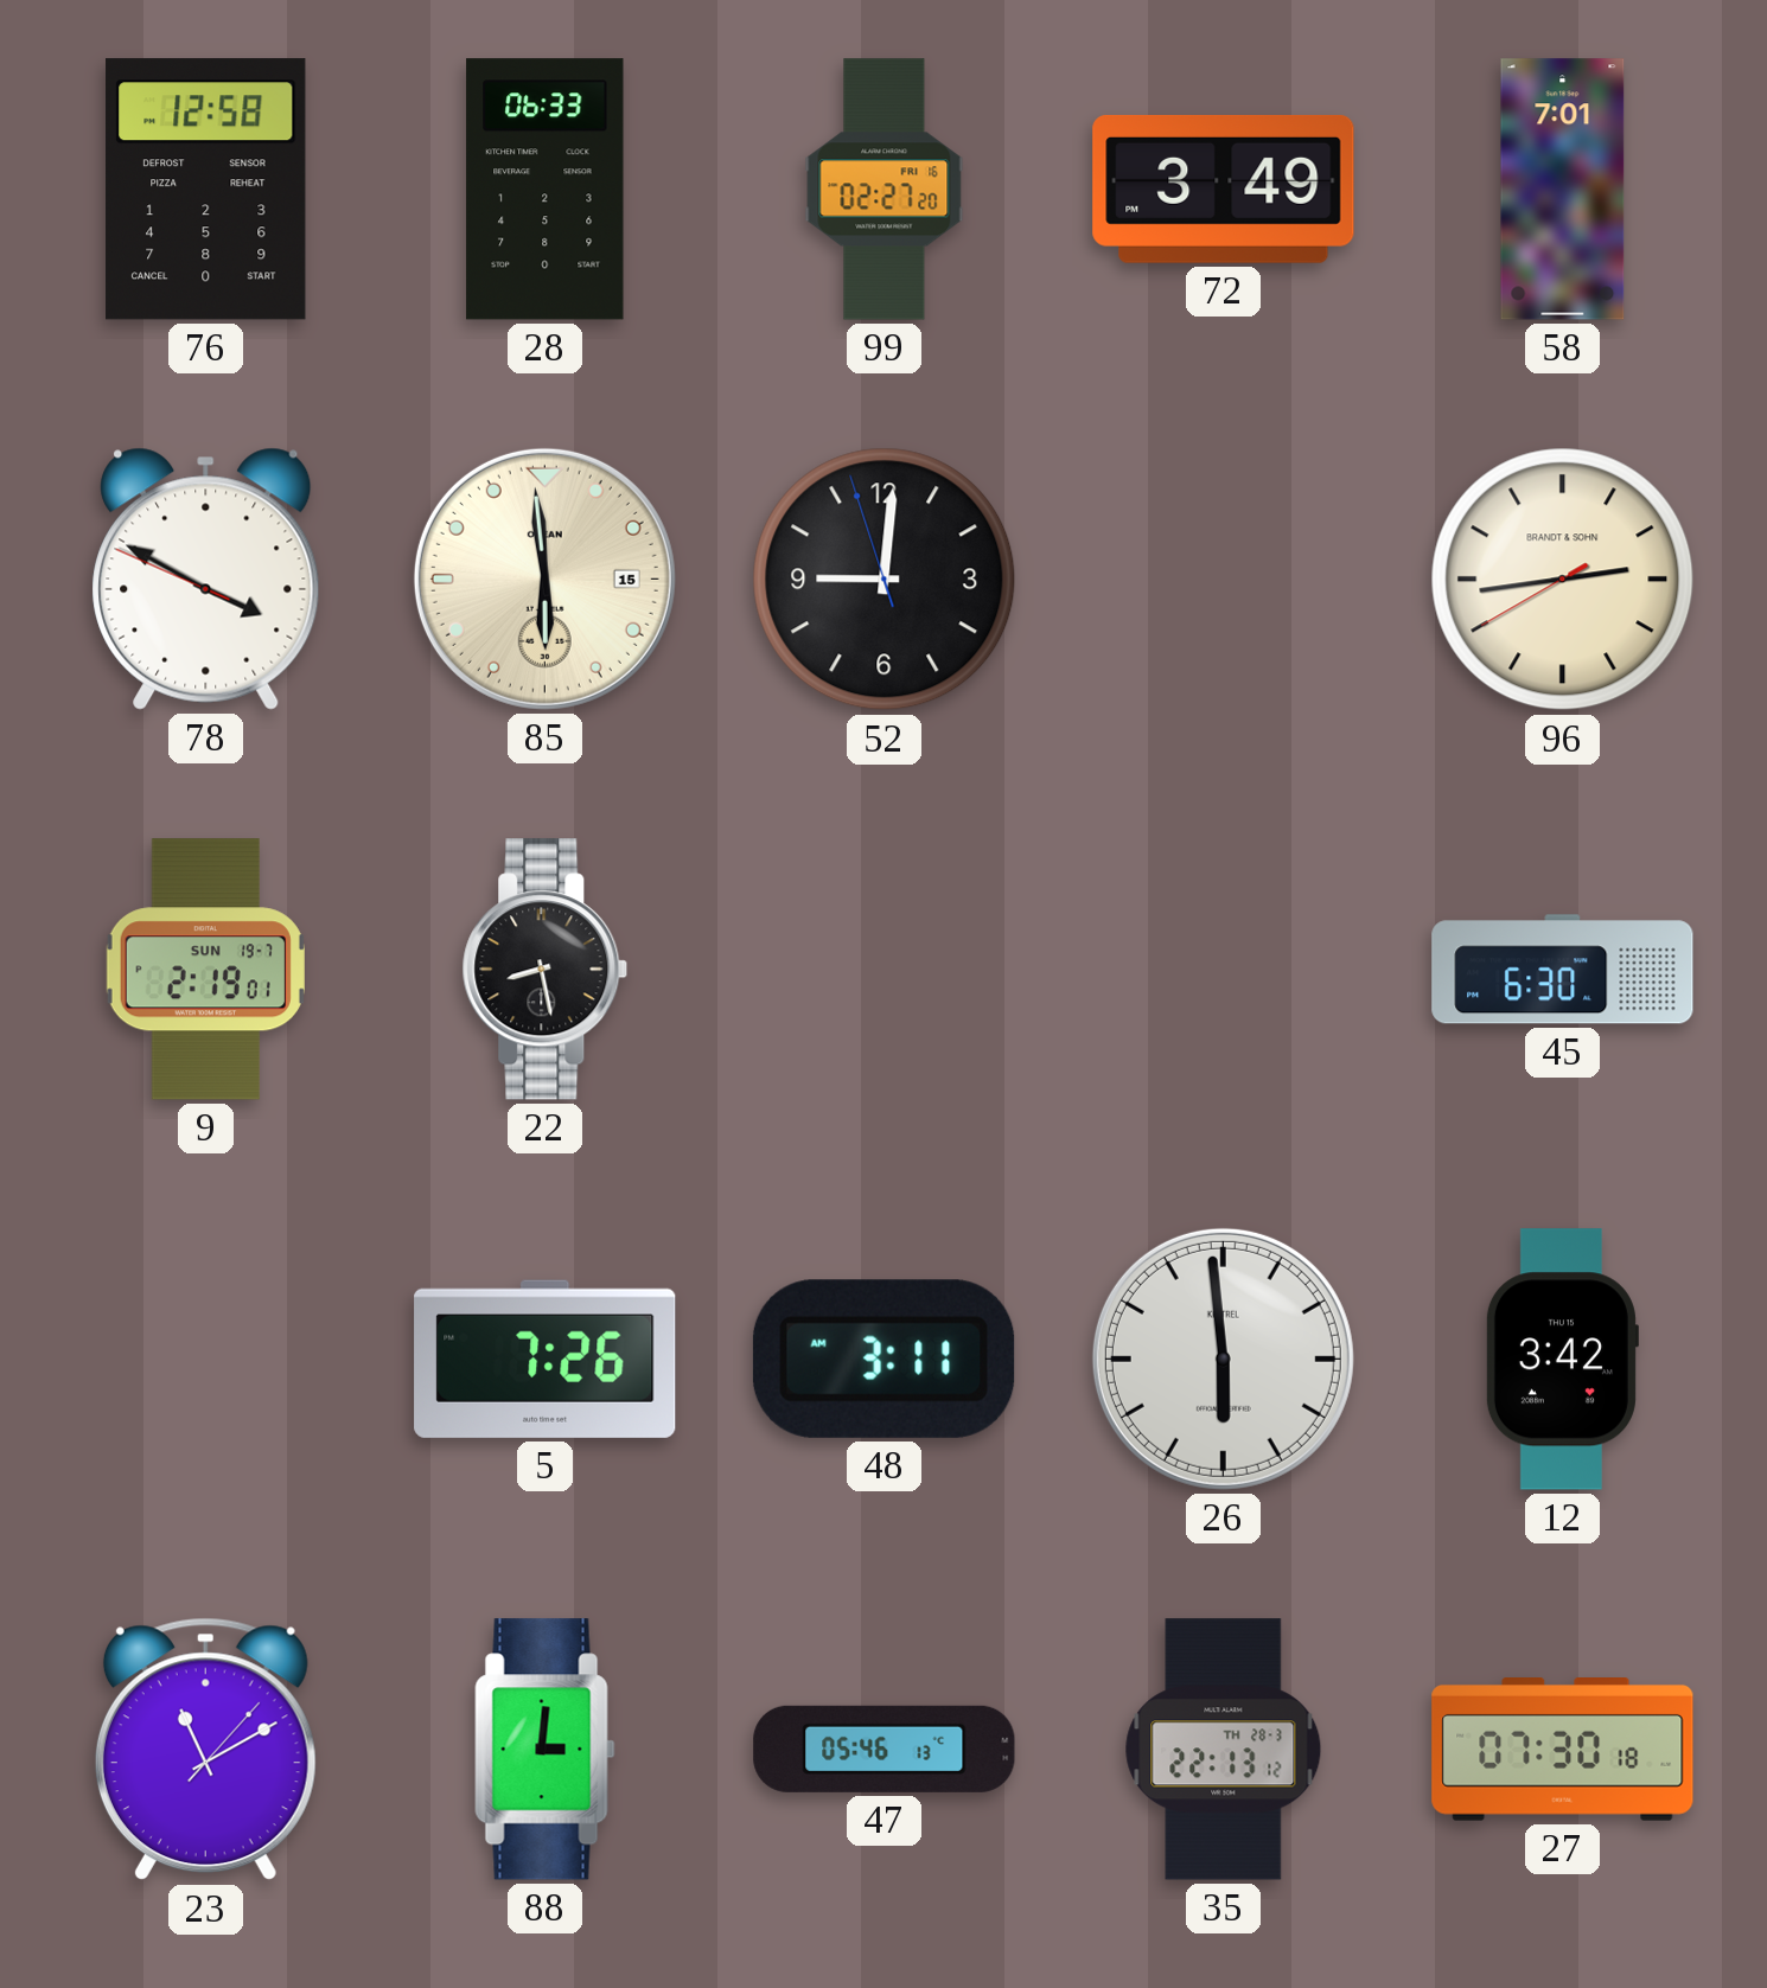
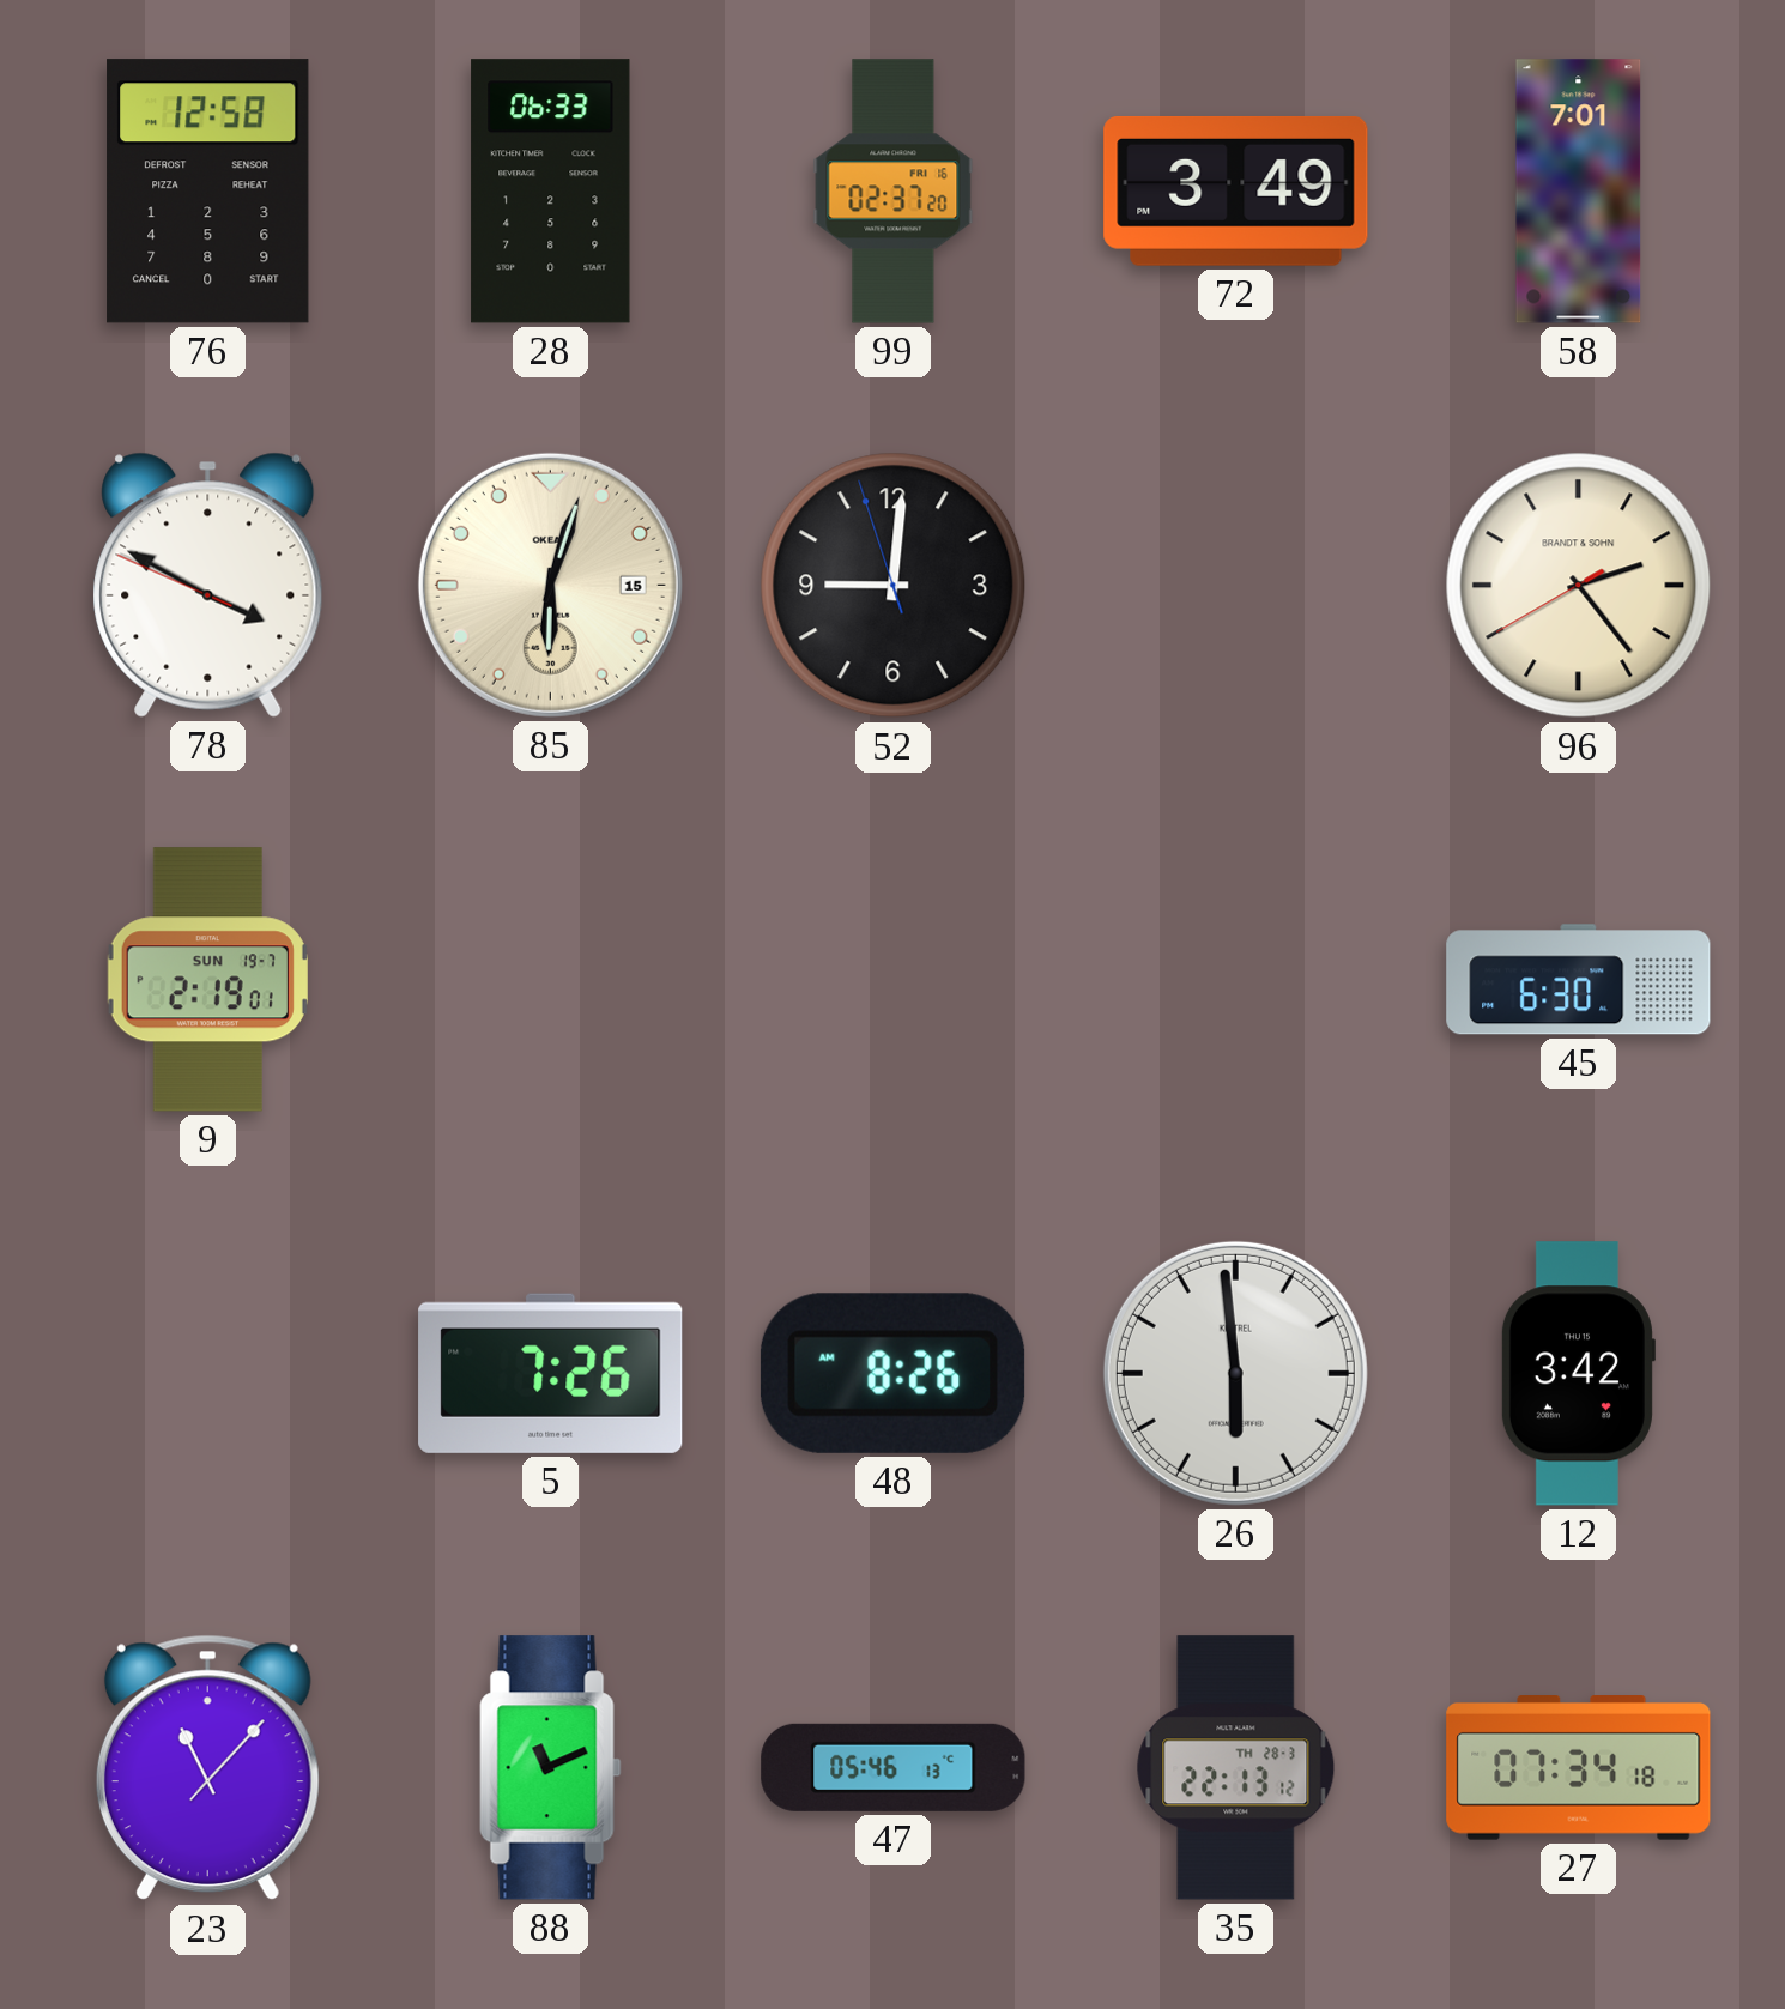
99: 02:27 -> 02:37
85: 5:59 -> 6:03
96: 2:43 -> 2:23
22: 8:28 -> none
48: 3:11 -> 8:26
23: 11:10 -> 11:07
88: 3:01 -> 11:11
27: 07:30 -> 07:34
